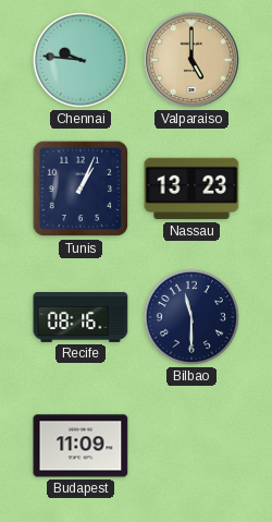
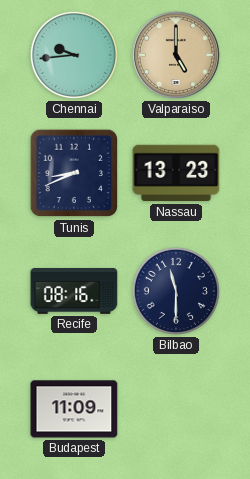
Chennai: 9:46 -> 9:44
Tunis: 1:04 -> 8:41
